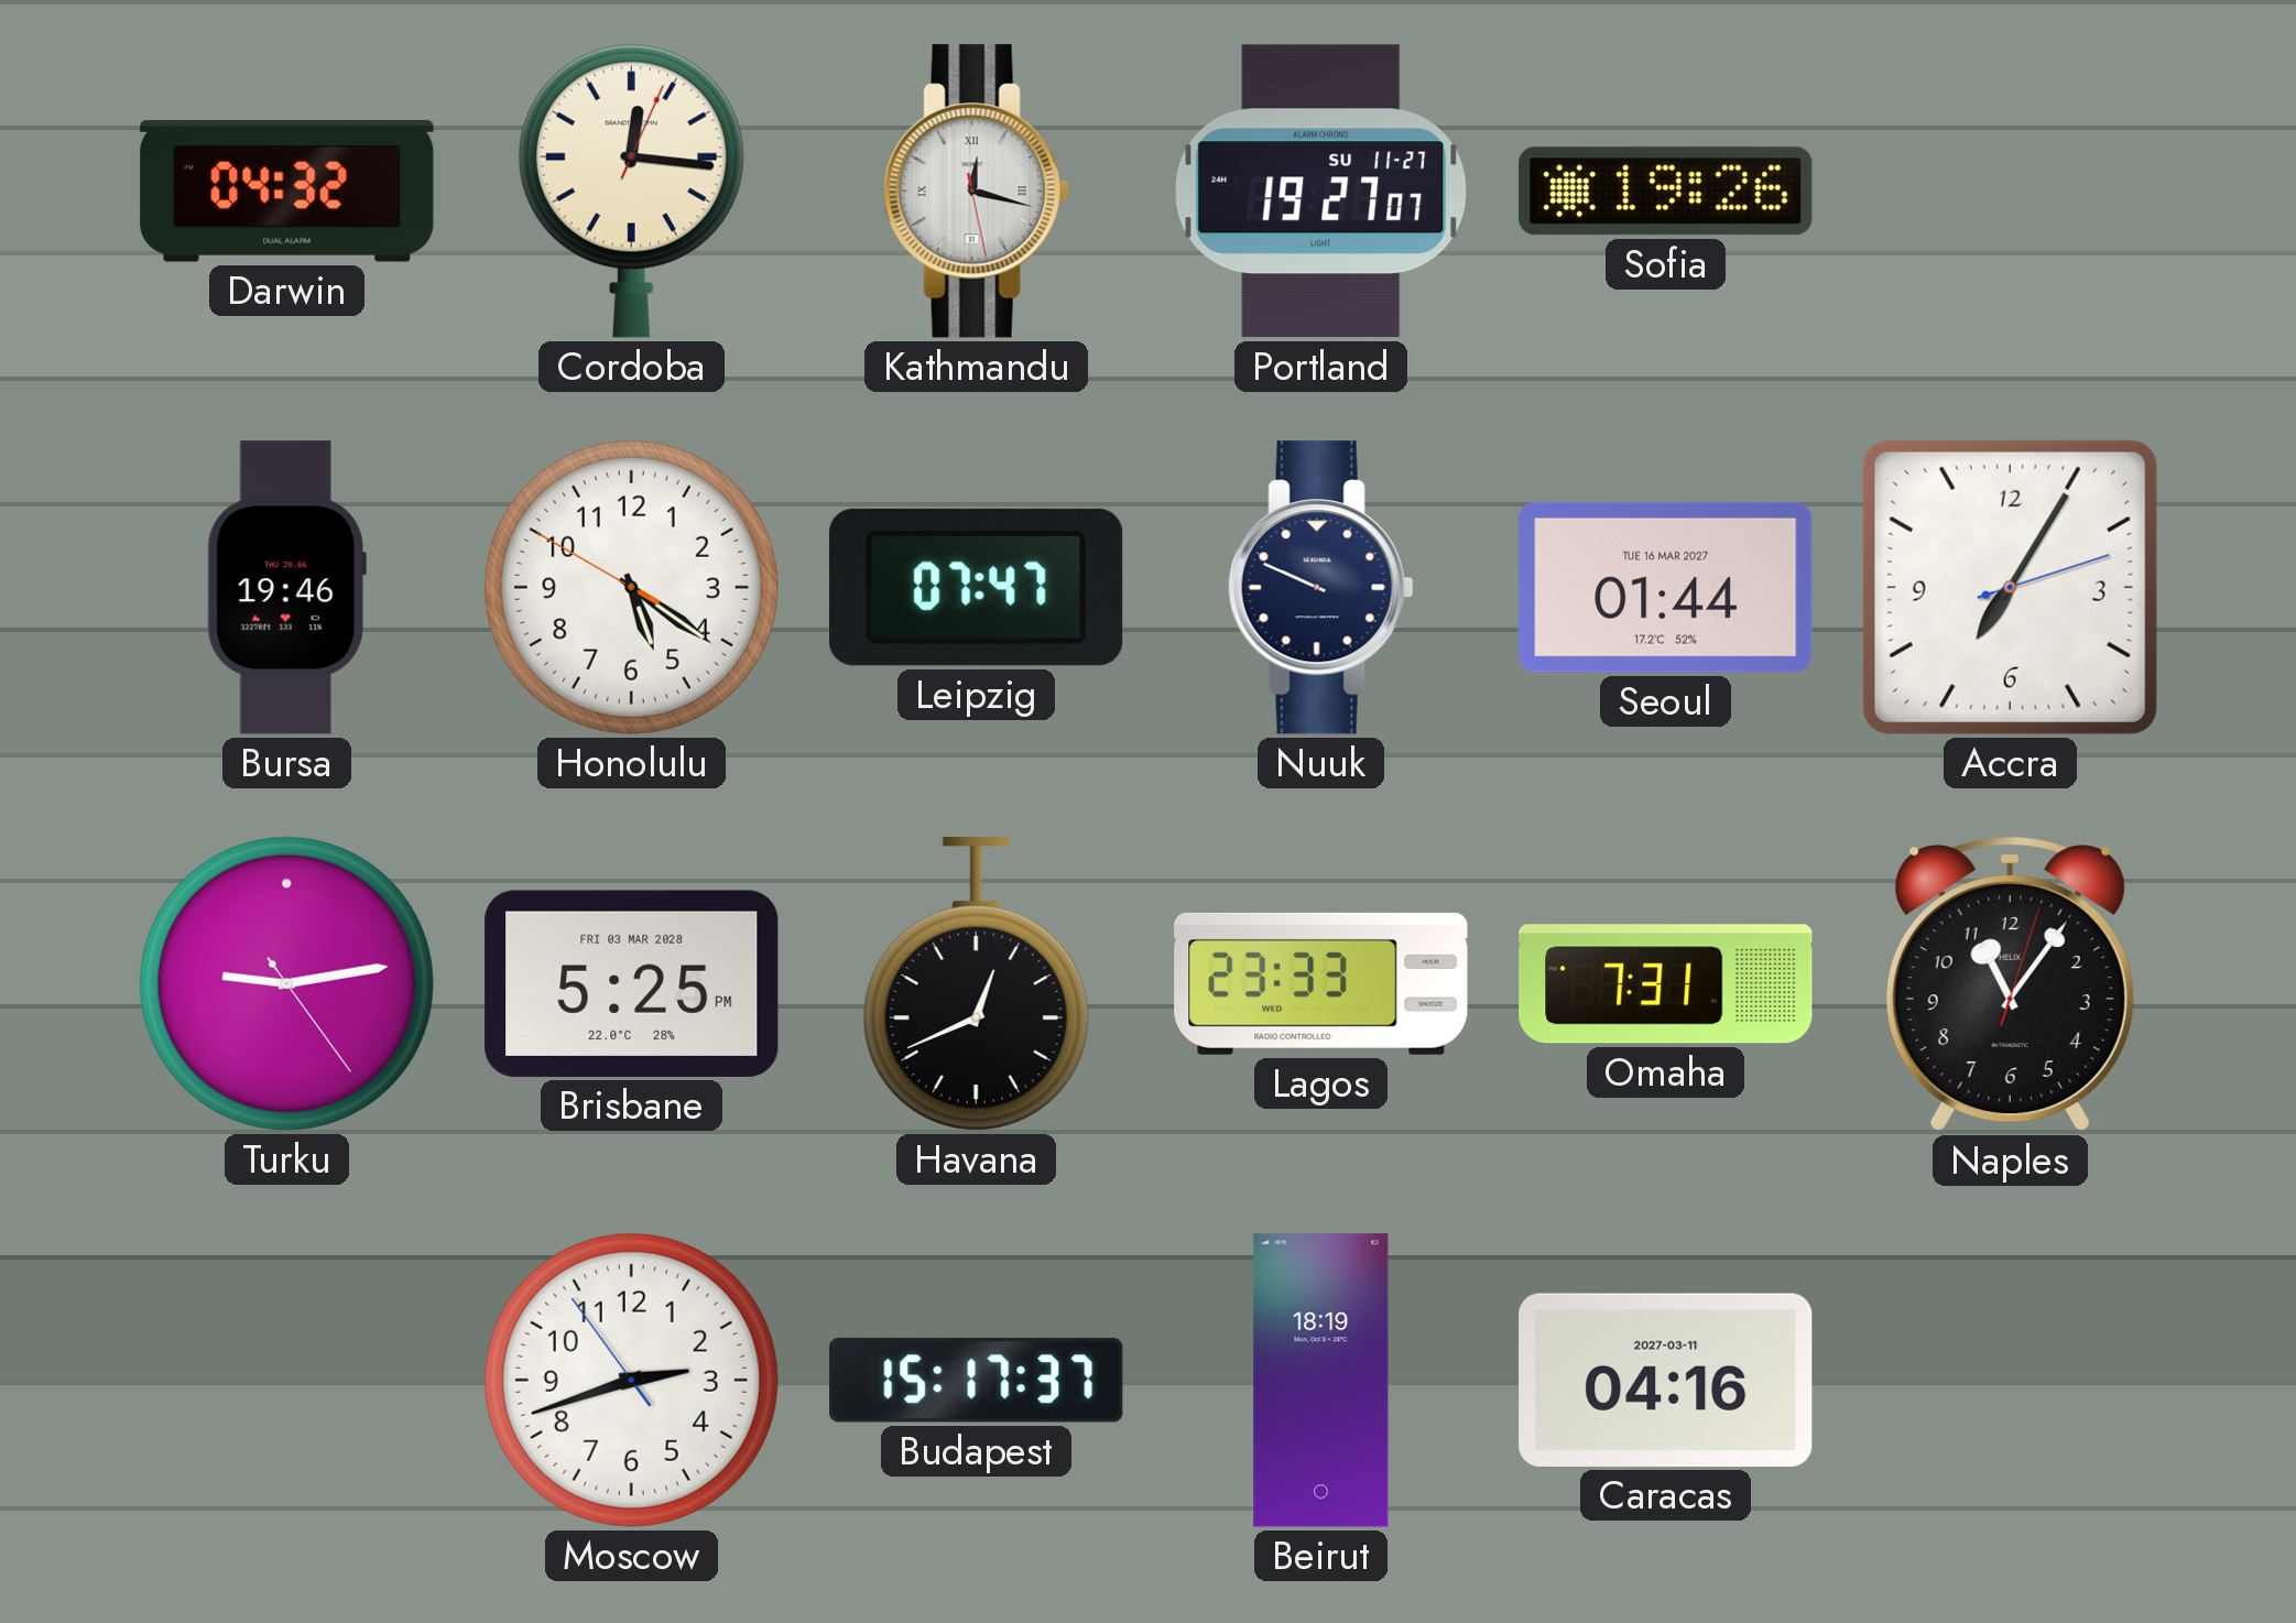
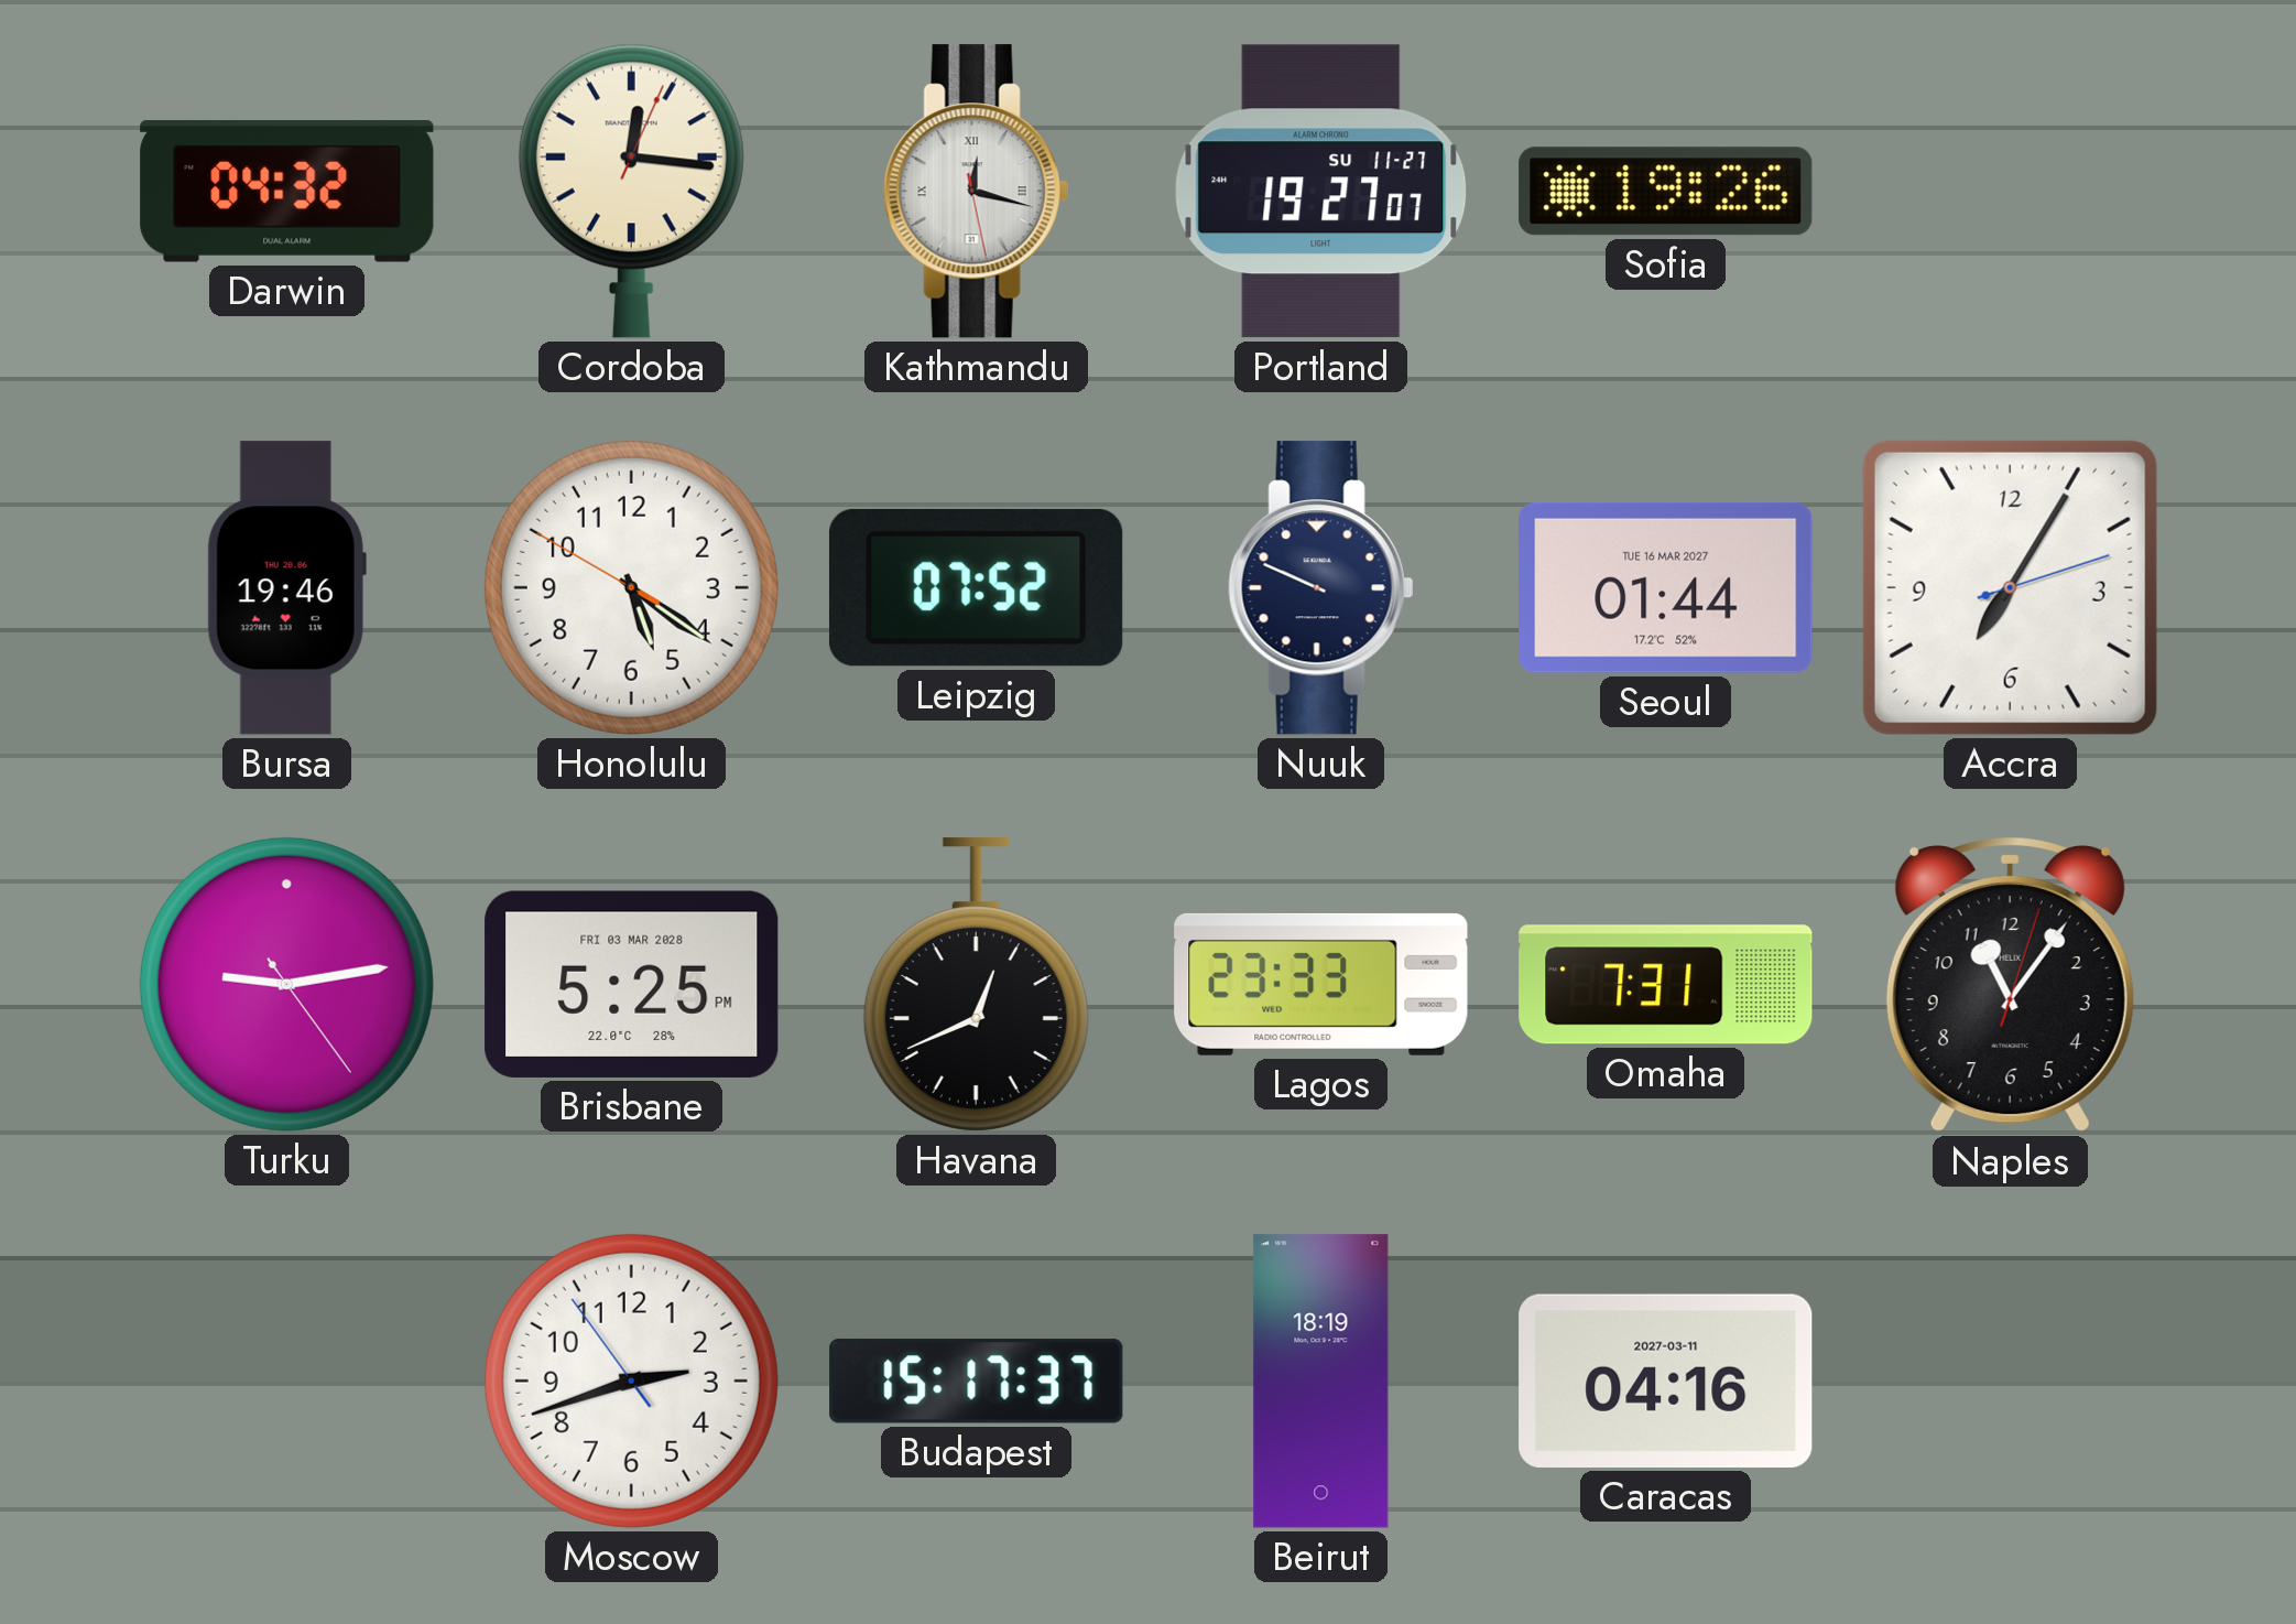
Leipzig: 07:47 -> 07:52
